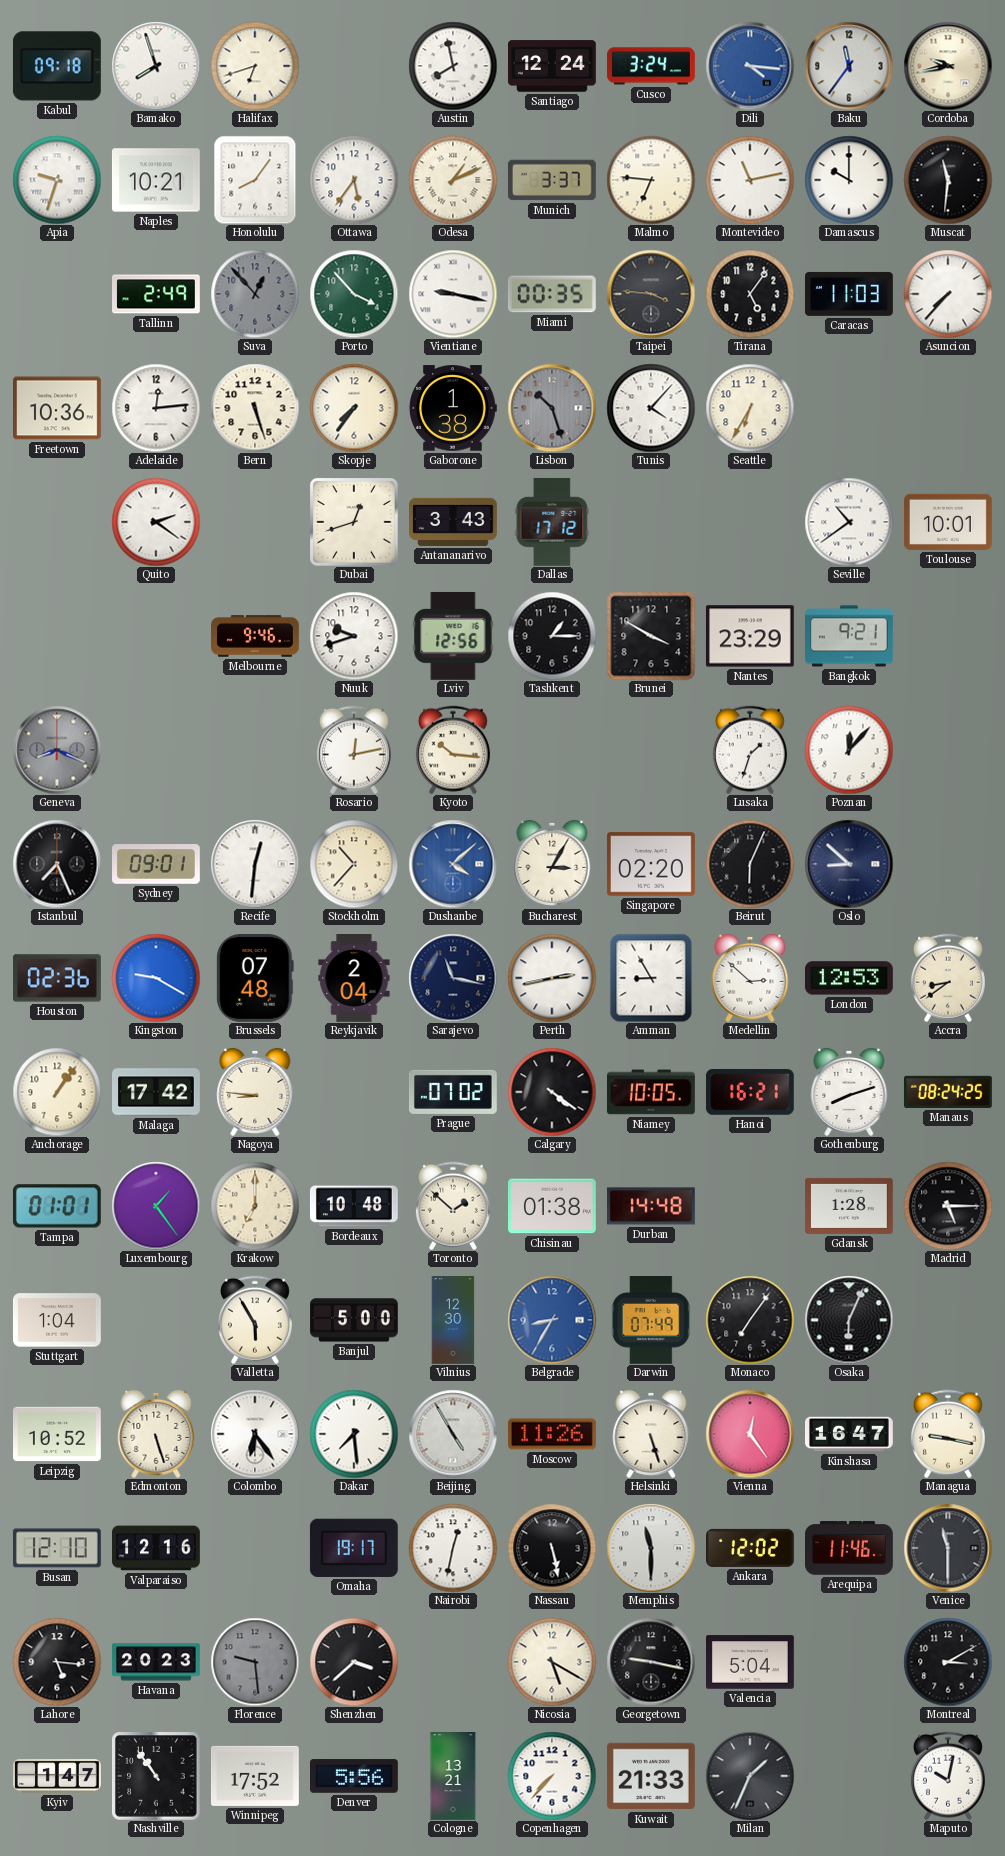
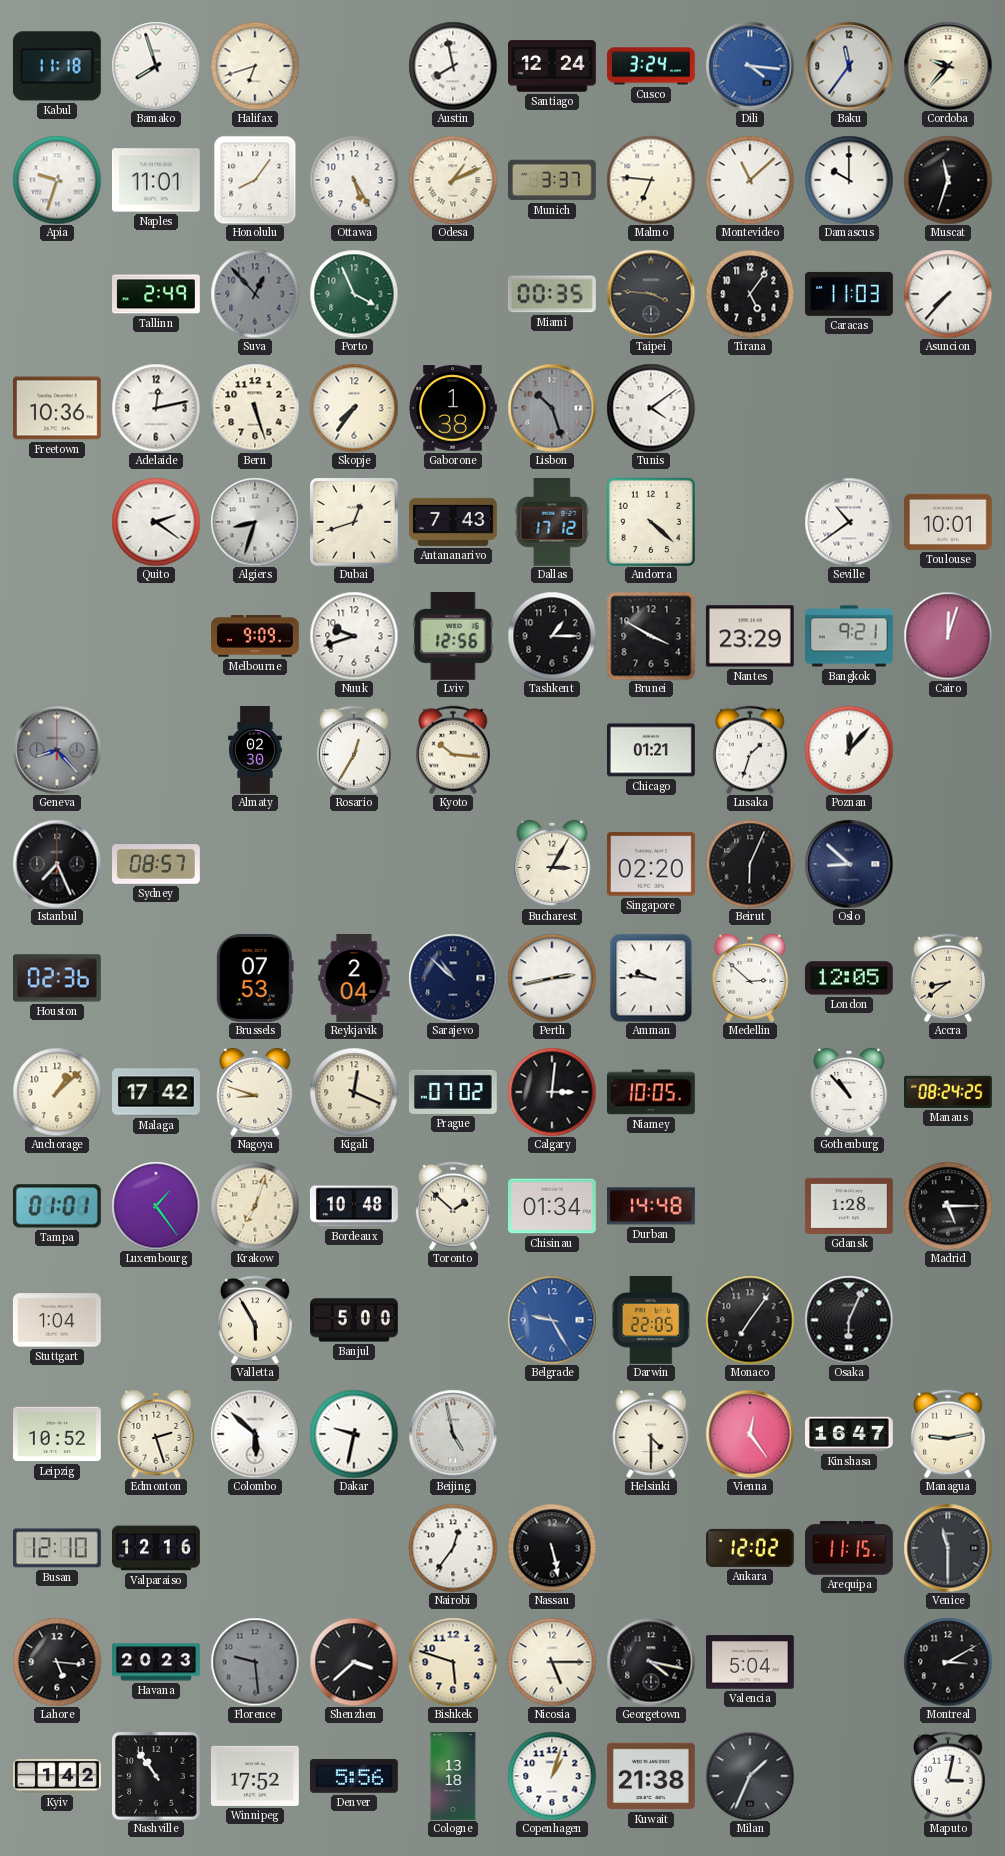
Kabul: 09:18 -> 11:18
Cordoba: 9:43 -> 9:37
Naples: 10:21 -> 11:01
Ottawa: 5:36 -> 5:25
Montevideo: 11:13 -> 11:08
Muscat: 11:31 -> 11:33
Porto: 3:53 -> 3:56
Vientiane: 9:17 -> none
Adelaide: 12:14 -> 12:13
Tunis: 4:07 -> 4:09
Seattle: 6:35 -> none
Algiers: none -> 8:33
Antananarivo: 3:43 -> 7:43
Andorra: none -> 4:22
Melbourne: 9:46 -> 9:09
Cairo: none -> 12:03
Geneva: 8:19 -> 8:23
Almaty: none -> 02:30
Rosario: 12:13 -> 12:35
Chicago: none -> 01:21
Sydney: 09:01 -> 08:57
Recife: 12:31 -> none
Stockholm: 10:37 -> none
Dushanbe: 4:08 -> none
Kingston: 9:20 -> none
Brussels: 07:48 -> 07:53
Sarajevo: 11:17 -> 10:52
Amman: 8:55 -> 9:46
London: 12:53 -> 12:05
Anchorage: 1:06 -> 1:08
Nagoya: 8:46 -> 8:48
Kigali: none -> 12:19
Calgary: 4:21 -> 3:01
Hanoi: 16:21 -> none
Gothenburg: 8:12 -> 10:53
Krakow: 7:00 -> 7:03
Chisinau: 01:38 -> 01:34
Vilnius: 12:30 -> none
Belgrade: 8:35 -> 9:25
Darwin: 07:49 -> 22:05
Edmonton: 5:27 -> 2:27
Colombo: 6:24 -> 5:52
Dakar: 7:29 -> 9:32
Beijing: 4:55 -> 4:58
Moscow: 11:26 -> none
Helsinki: 5:27 -> 4:30
Managua: 9:17 -> 9:13
Omaha: 19:17 -> none
Nairobi: 12:32 -> 12:36
Memphis: 11:30 -> none
Arequipa: 11:46 -> 11:15
Bishkek: none -> 5:48
Nicosia: 5:20 -> 5:15
Georgetown: 9:17 -> 4:17
Kyiv: 1:47 -> 1:42
Cologne: 13:21 -> 13:18
Copenhagen: 7:37 -> 1:03
Kuwait: 21:33 -> 21:38
Maputo: 10:02 -> 3:02
